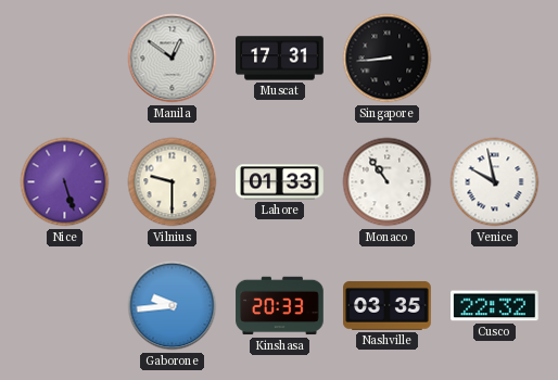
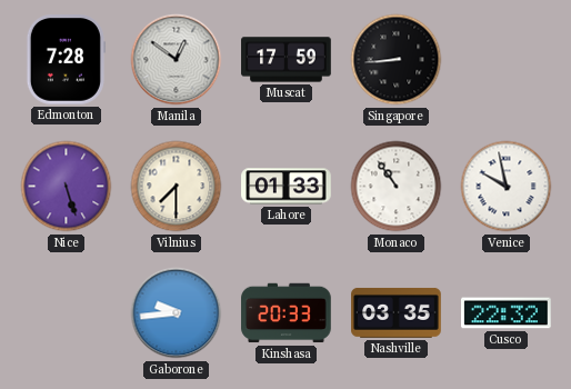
Edmonton: none -> 7:28
Muscat: 17:31 -> 17:59
Vilnius: 9:30 -> 7:30
